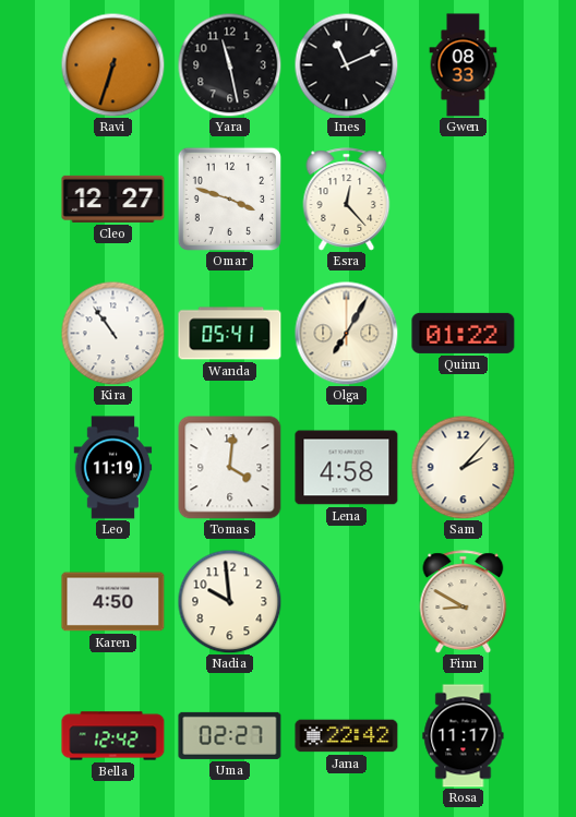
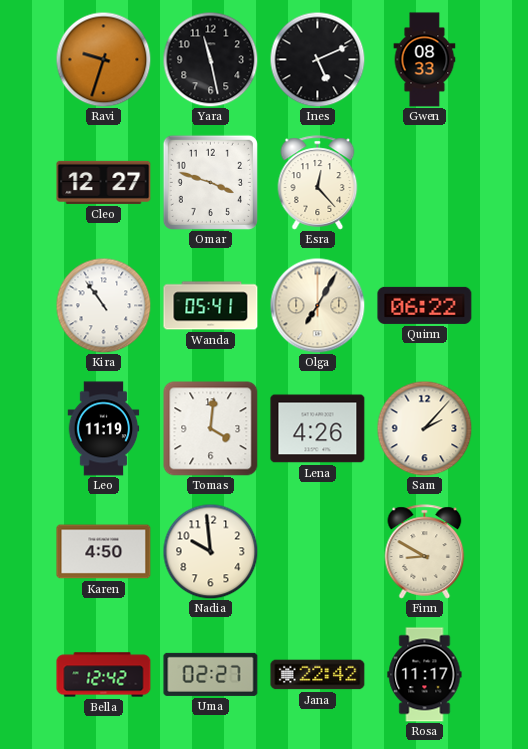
Ravi: 6:33 -> 9:33
Ines: 11:11 -> 5:11
Quinn: 01:22 -> 06:22
Lena: 4:58 -> 4:26
